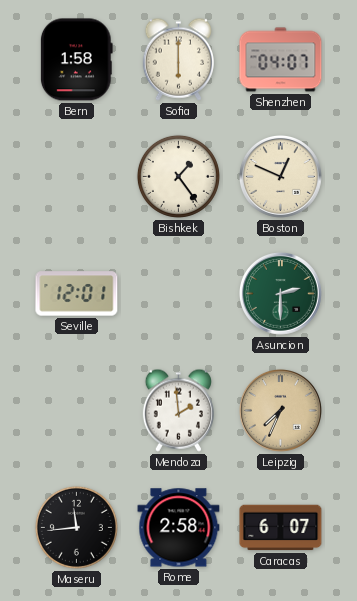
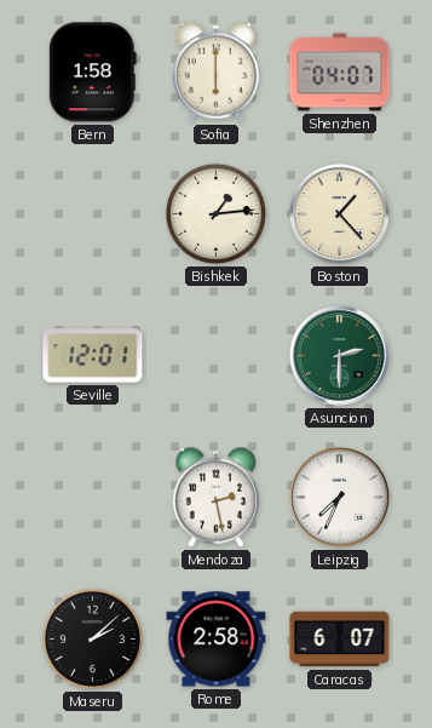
Bishkek: 1:24 -> 1:14
Boston: 12:49 -> 1:23
Mendoza: 1:59 -> 2:28
Leipzig dial: champagne -> white
Maseru: 11:44 -> 2:08
